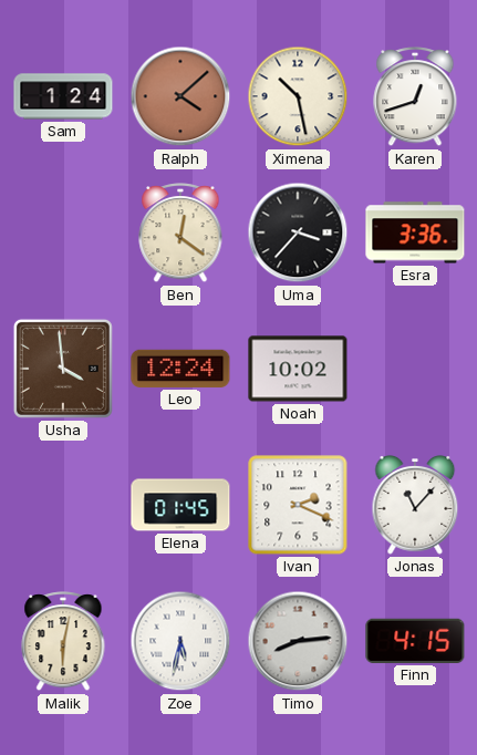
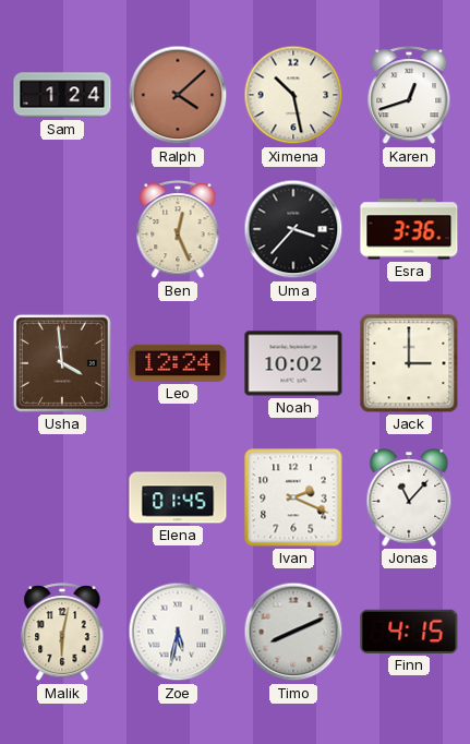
Ben: 12:21 -> 12:26
Jack: none -> 3:00
Timo: 8:14 -> 8:11
